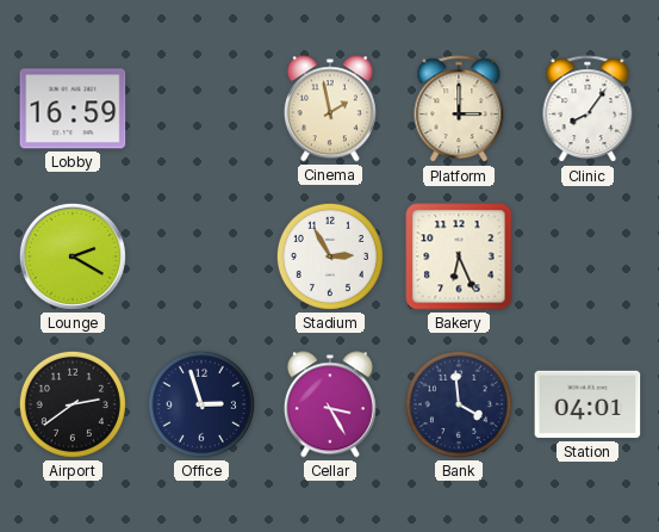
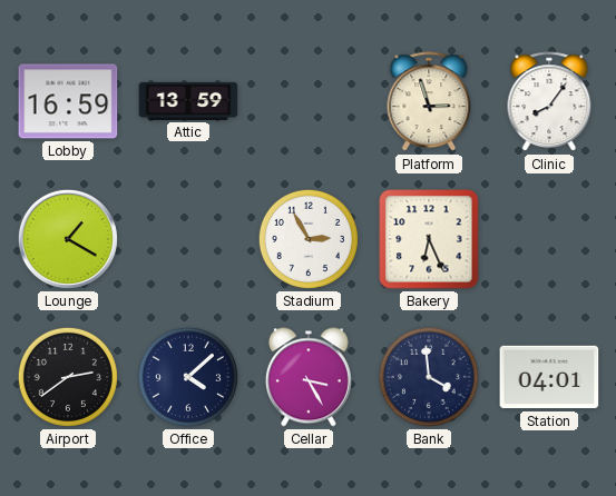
Attic: none -> 13:59
Cinema: 1:58 -> none
Platform: 3:00 -> 2:57
Lounge: 2:20 -> 1:20
Office: 2:57 -> 4:08
